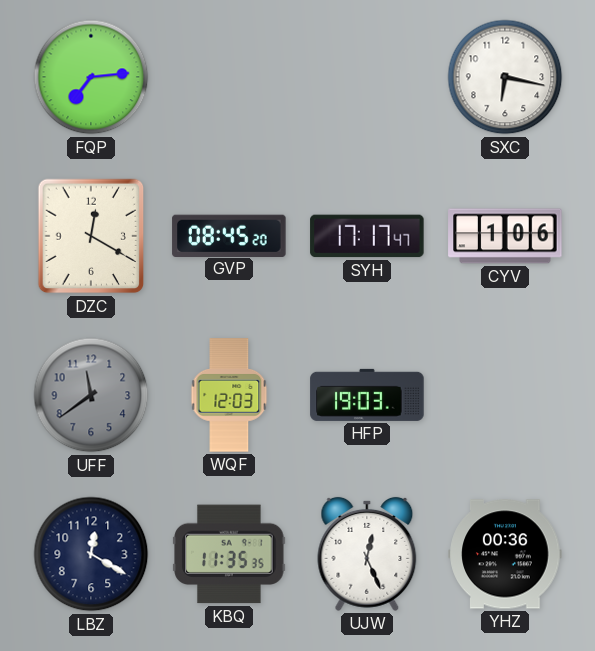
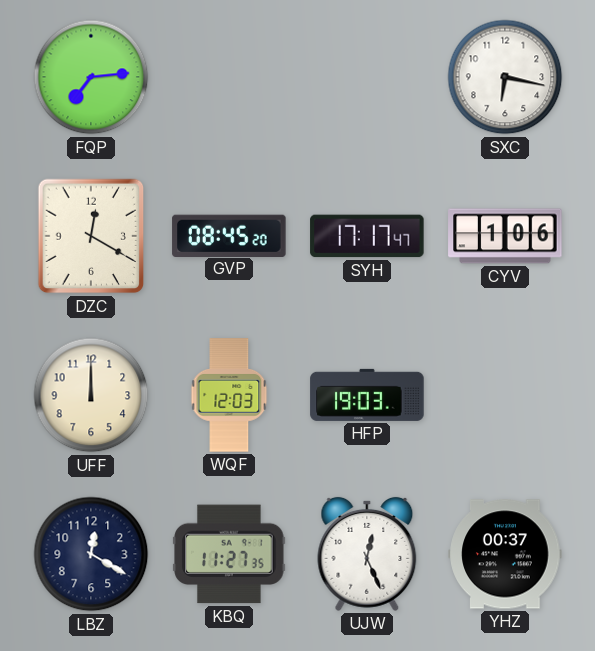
UFF: 11:39 -> 12:00
UFF dial: grey -> cream
KBQ: 11:35 -> 11:27
YHZ: 00:36 -> 00:37
